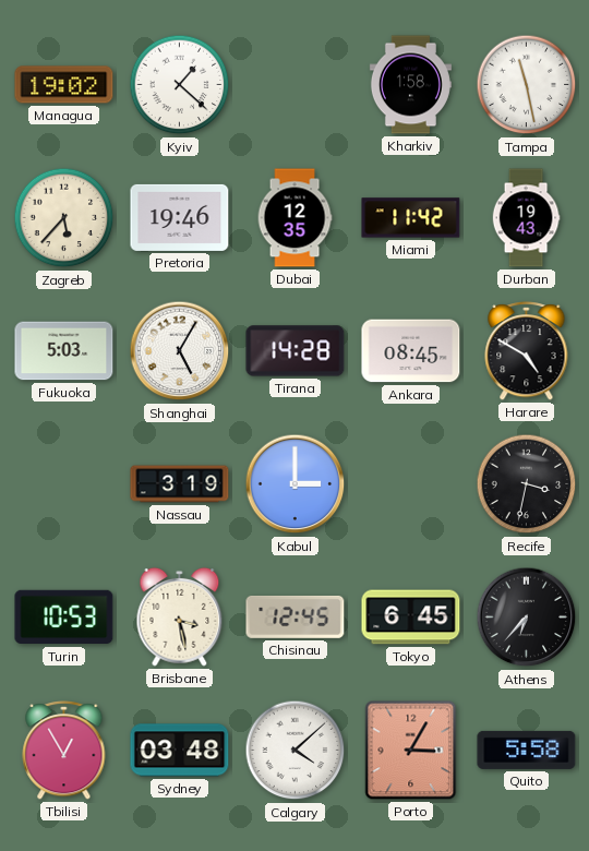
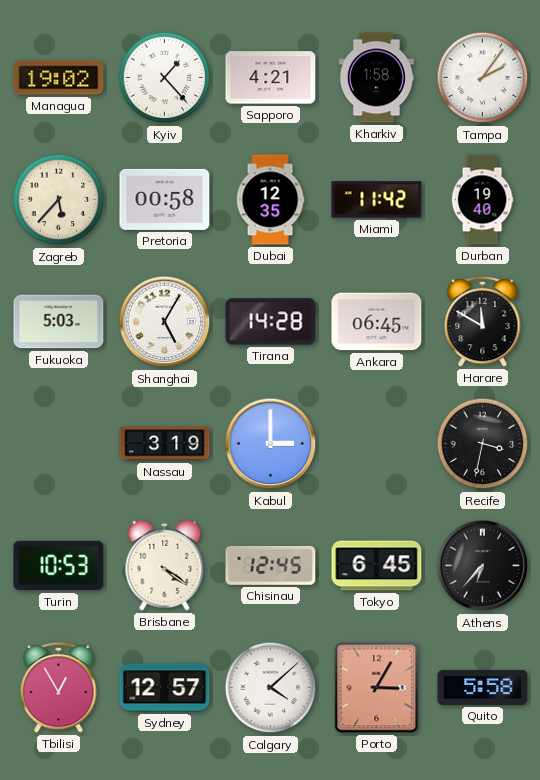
Kyiv: 1:22 -> 1:23
Sapporo: none -> 4:21
Tampa: 11:28 -> 2:06
Pretoria: 19:46 -> 00:58
Durban: 19:43 -> 19:40
Ankara: 08:45 -> 06:45
Harare: 4:50 -> 11:50
Brisbane: 3:28 -> 4:21
Sydney: 03:48 -> 12:57
